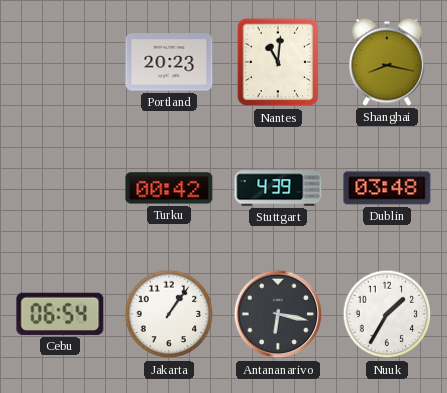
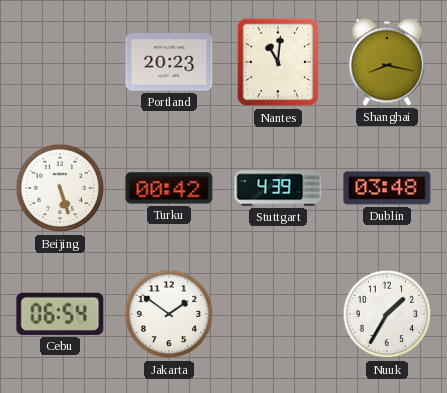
Beijing: none -> 5:27
Jakarta: 1:06 -> 1:51
Antananarivo: 6:17 -> none
